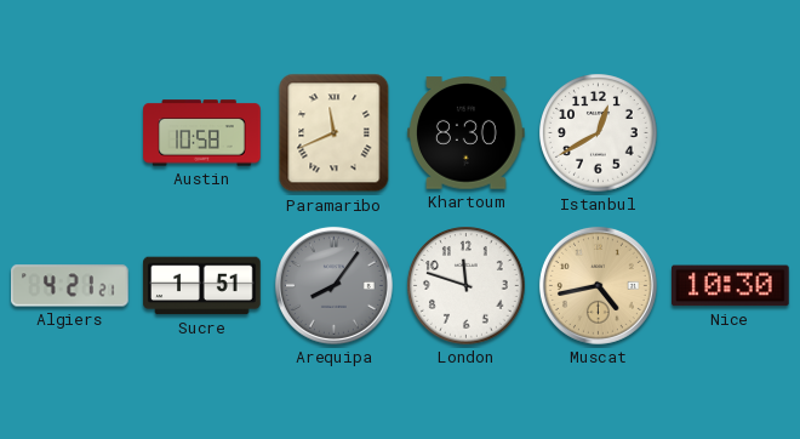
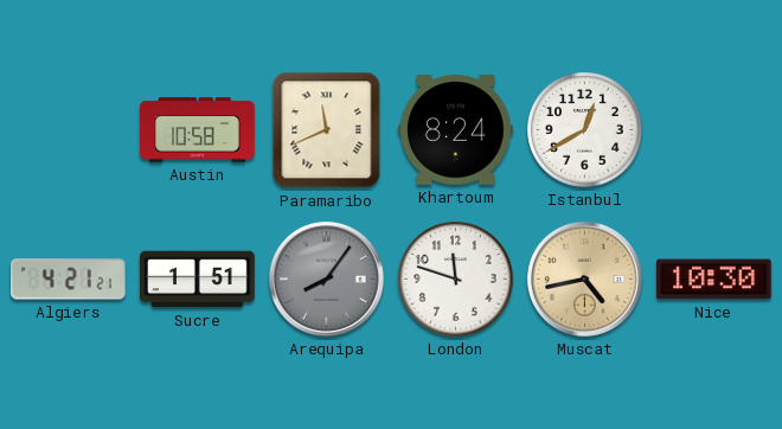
Khartoum: 8:30 -> 8:24
